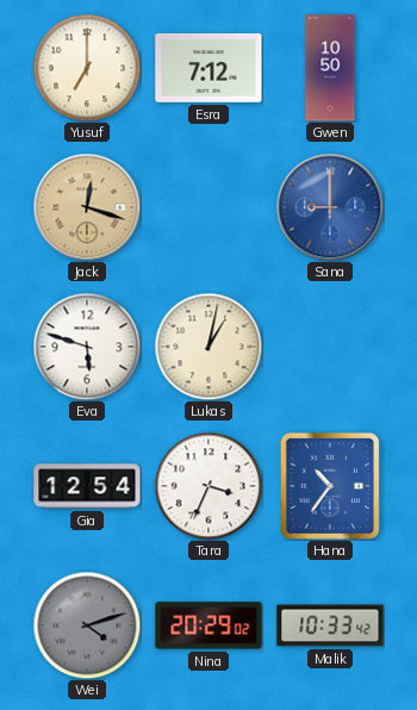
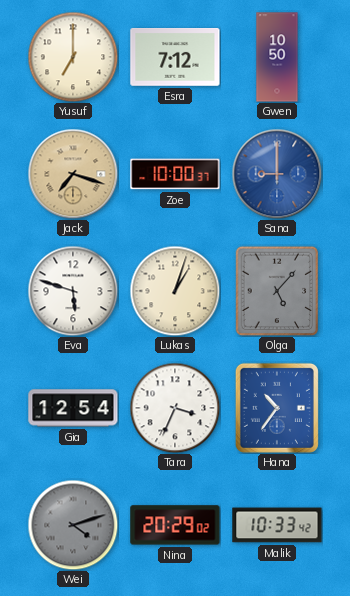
Jack: 12:18 -> 7:18
Zoe: none -> 10:00
Lukas: 1:02 -> 1:03
Olga: none -> 5:07
